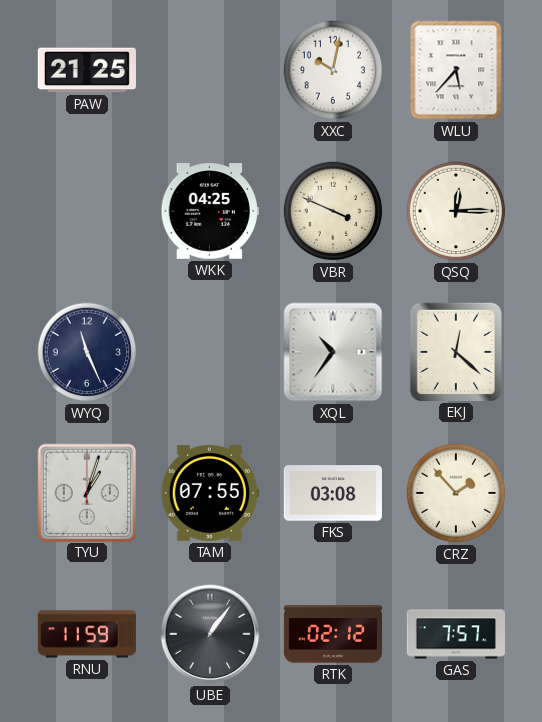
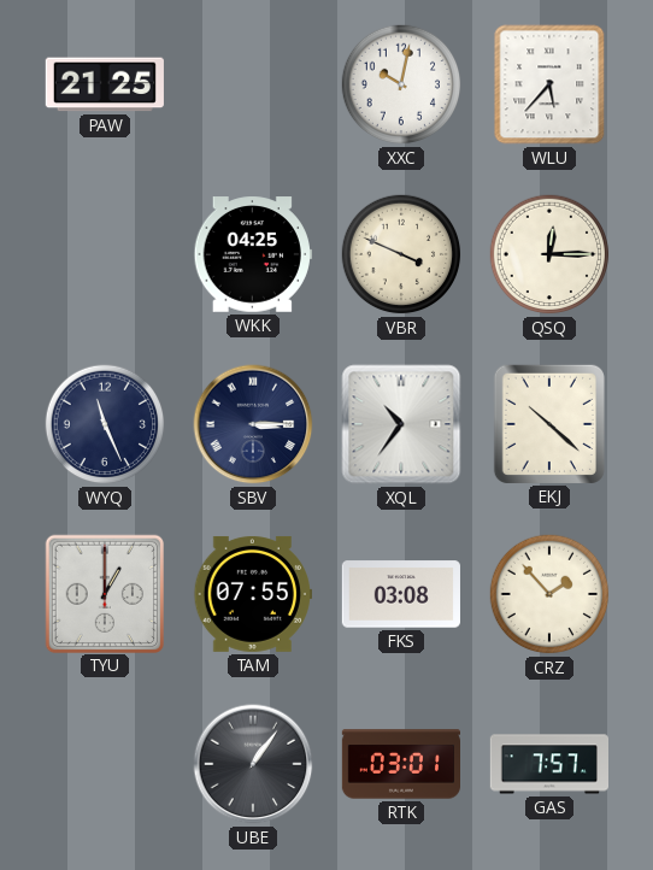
SBV: none -> 3:15
EKJ: 12:22 -> 10:22
TYU: 1:03 -> 1:00
RNU: 11:59 -> none
RTK: 02:12 -> 03:01
